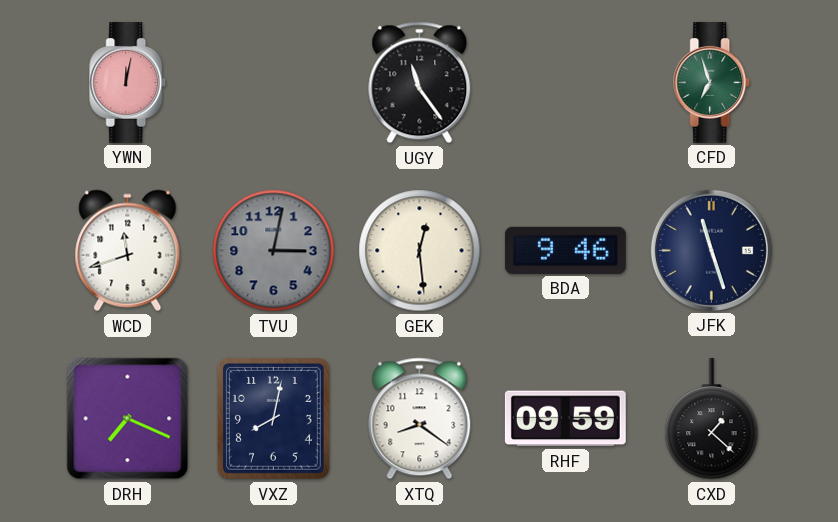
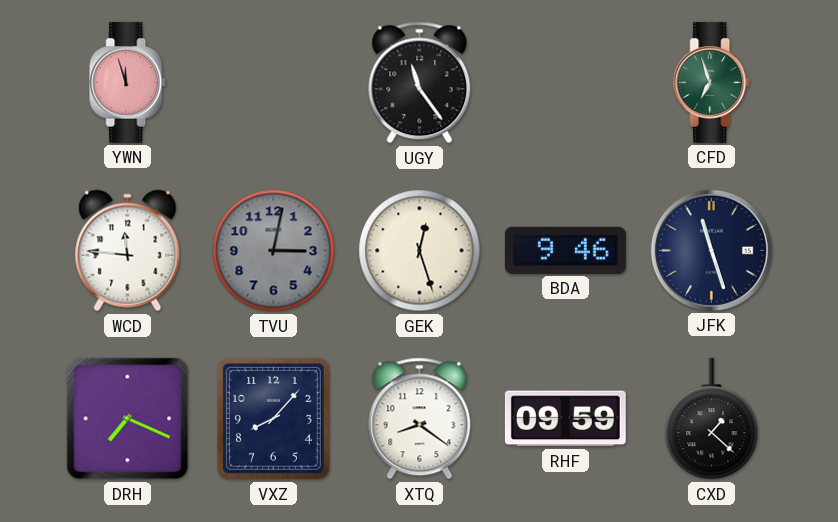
YWN: 12:02 -> 11:57
WCD: 11:42 -> 11:46
GEK: 12:29 -> 12:27
VXZ: 8:02 -> 8:07
